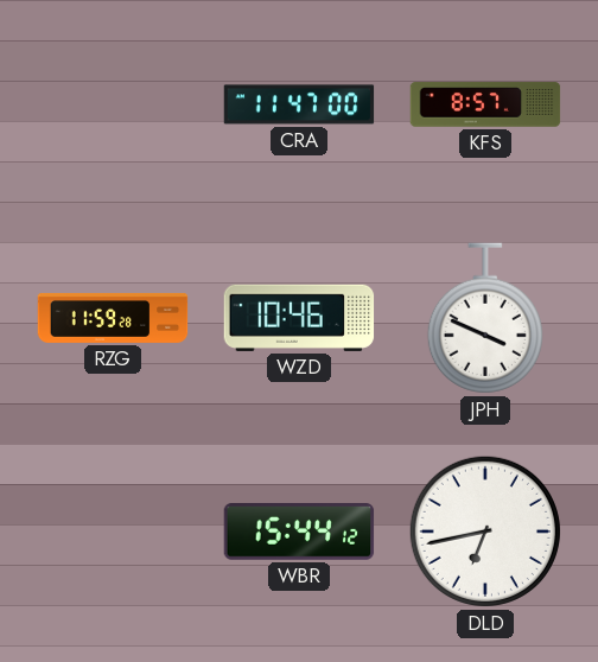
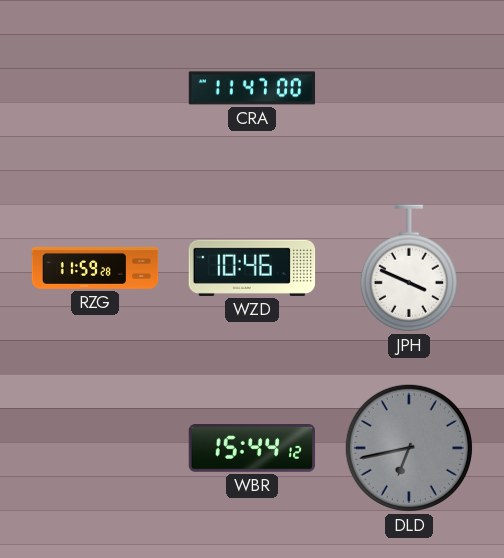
KFS: 8:57 -> none
DLD dial: white -> grey
